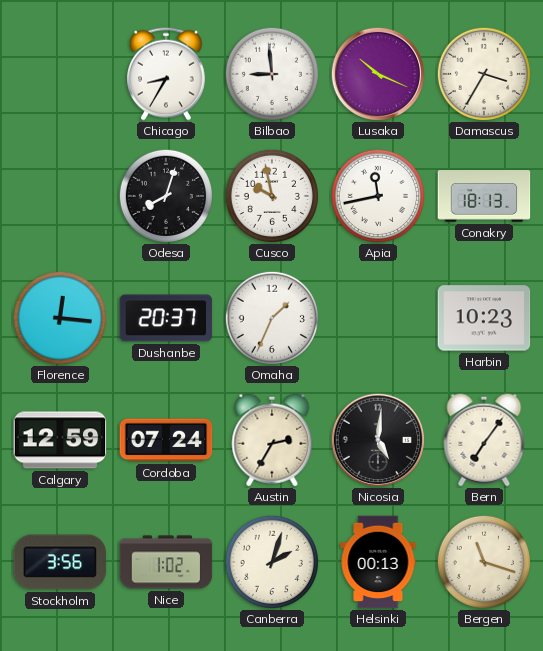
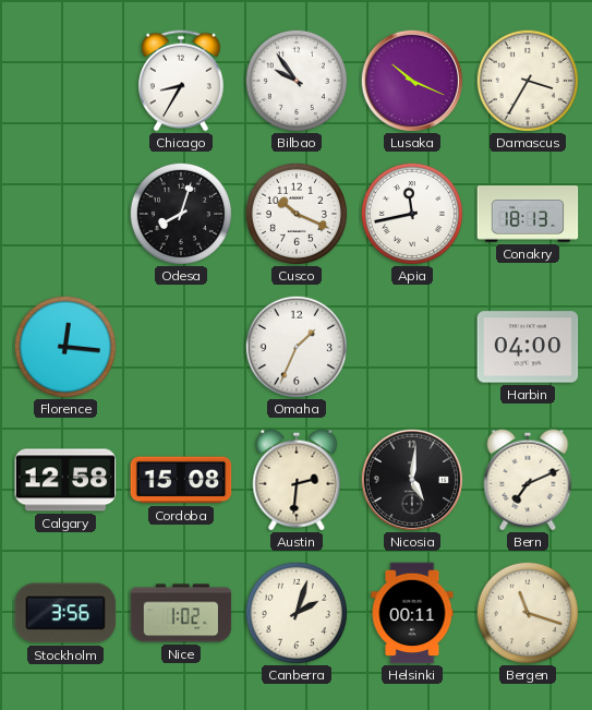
Bilbao: 8:59 -> 9:54
Cusco: 9:58 -> 10:19
Dushanbe: 20:37 -> none
Harbin: 10:23 -> 04:00
Calgary: 12:59 -> 12:58
Cordoba: 07:24 -> 15:08
Austin: 2:35 -> 2:31
Bern: 7:06 -> 7:11
Helsinki: 00:13 -> 00:11
